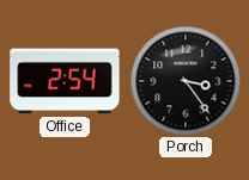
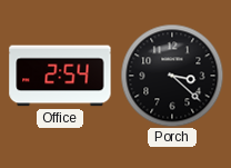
Porch: 3:24 -> 3:22
